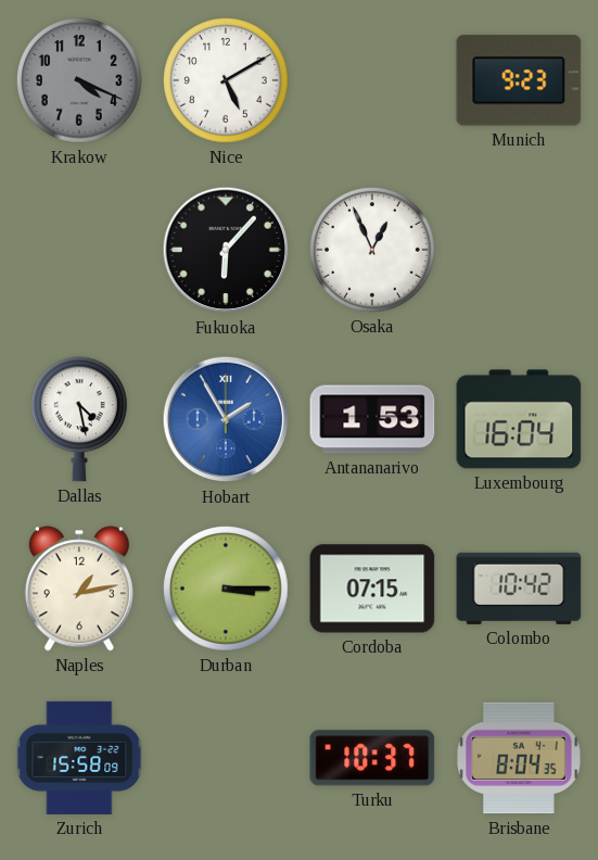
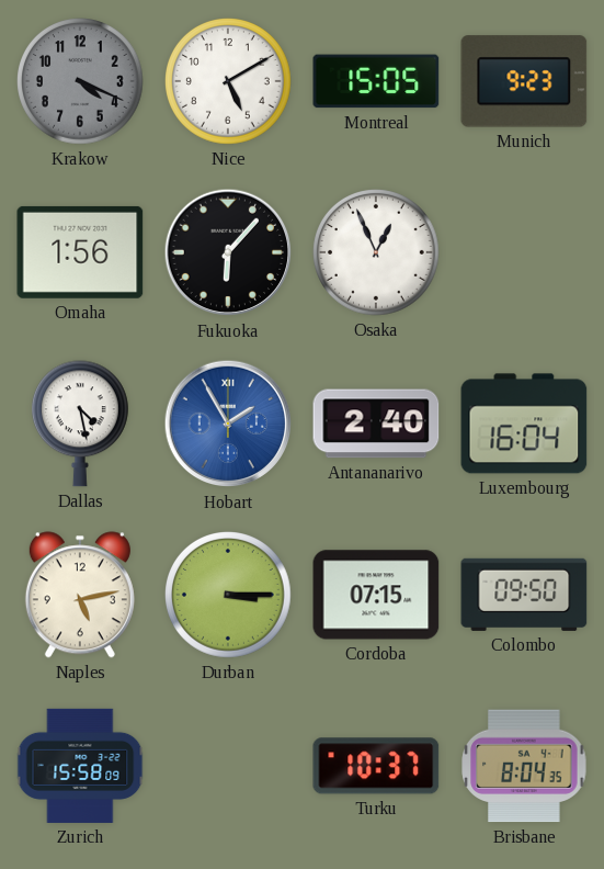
Montreal: none -> 15:05
Omaha: none -> 1:56
Antananarivo: 1:53 -> 2:40
Naples: 1:13 -> 5:13
Colombo: 10:42 -> 09:50
